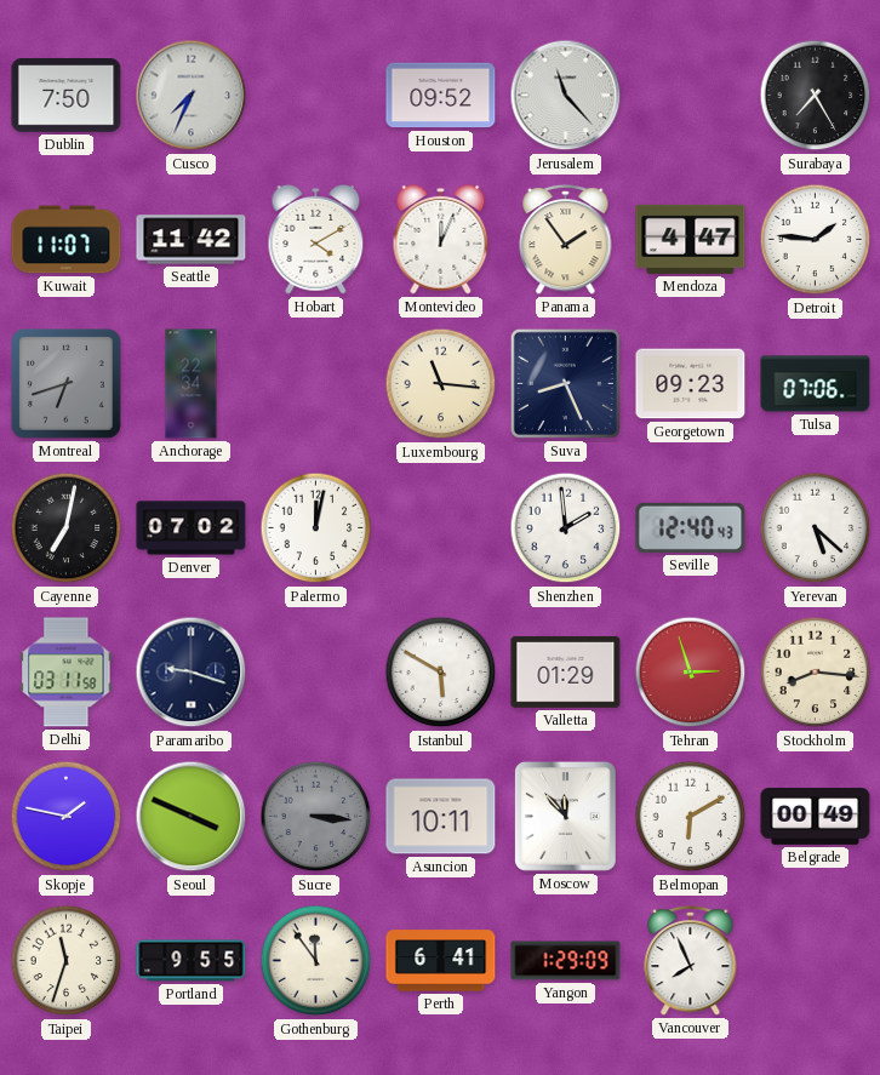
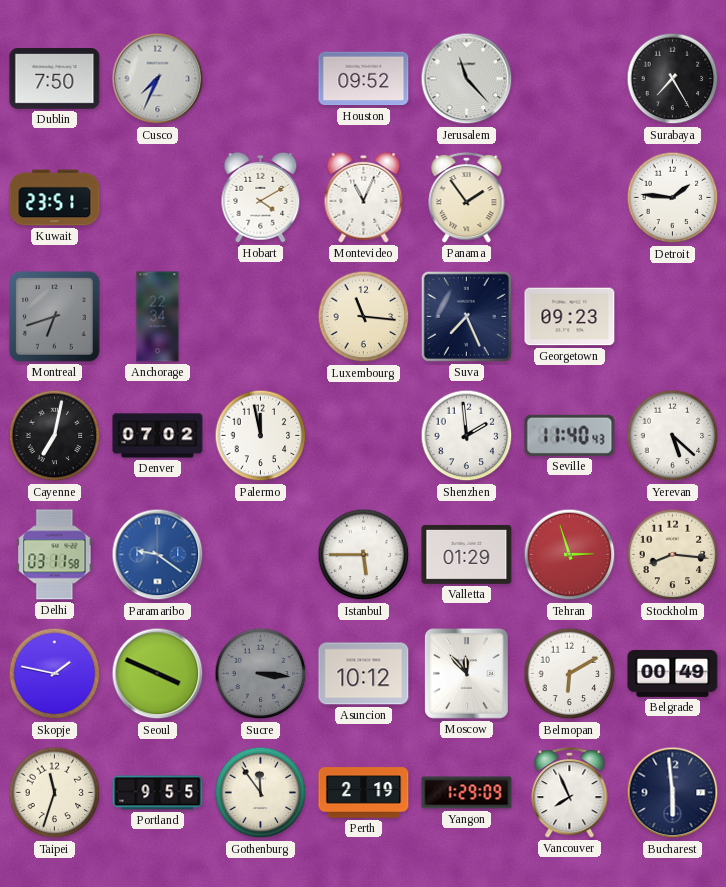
Kuwait: 11:07 -> 23:51
Seattle: 11:42 -> none
Montevideo: 12:04 -> 11:04
Mendoza: 4:47 -> none
Suva: 8:26 -> 7:26
Tulsa: 07:06 -> none
Palermo: 12:02 -> 11:58
Seville: 12:40 -> 11:40
Paramaribo: 9:18 -> 9:21
Paramaribo dial: navy -> blue
Istanbul: 5:50 -> 5:45
Asuncion: 10:11 -> 10:12
Perth: 6:41 -> 2:19
Bucharest: none -> 5:59
